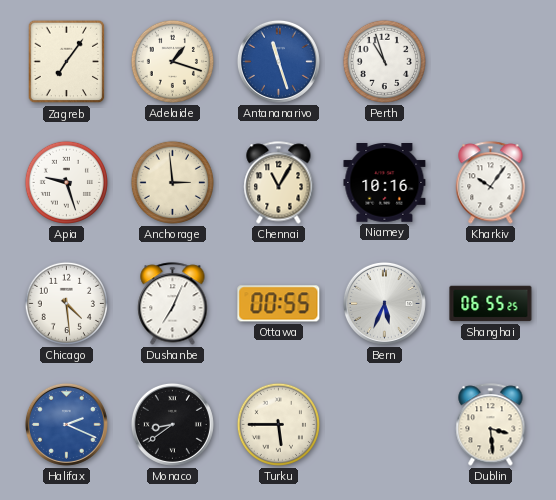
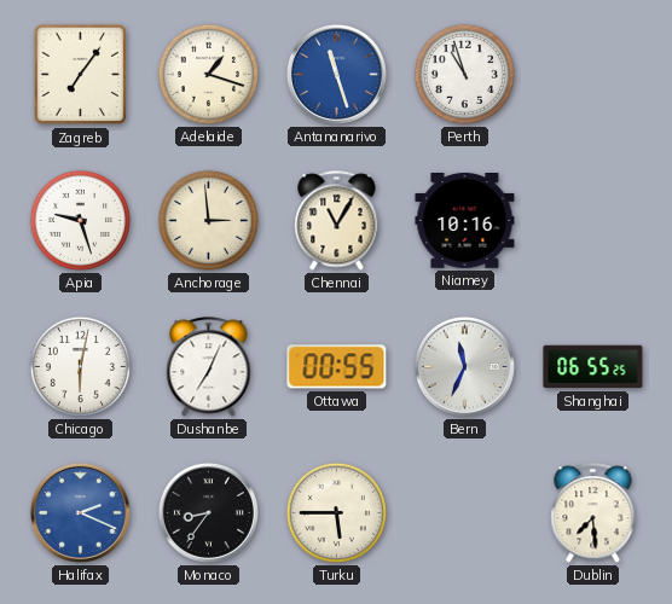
Kharkiv: 10:06 -> none
Chicago: 4:29 -> 6:02
Bern: 5:34 -> 11:34
Monaco: 8:39 -> 8:36
Dublin: 3:29 -> 7:29
